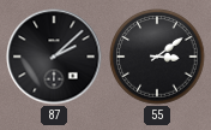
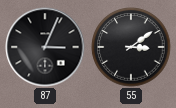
87: 2:08 -> 3:04
